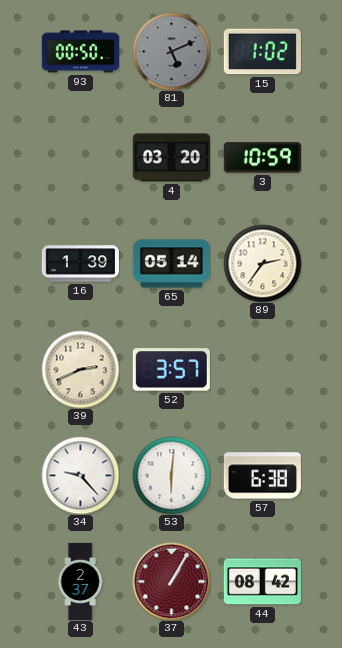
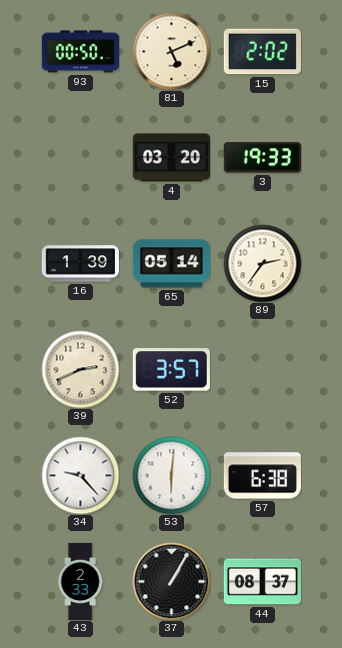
81 dial: grey -> cream
15: 1:02 -> 2:02
3: 10:59 -> 19:33
43: 2:37 -> 2:33
37 dial: burgundy -> black
44: 08:42 -> 08:37
